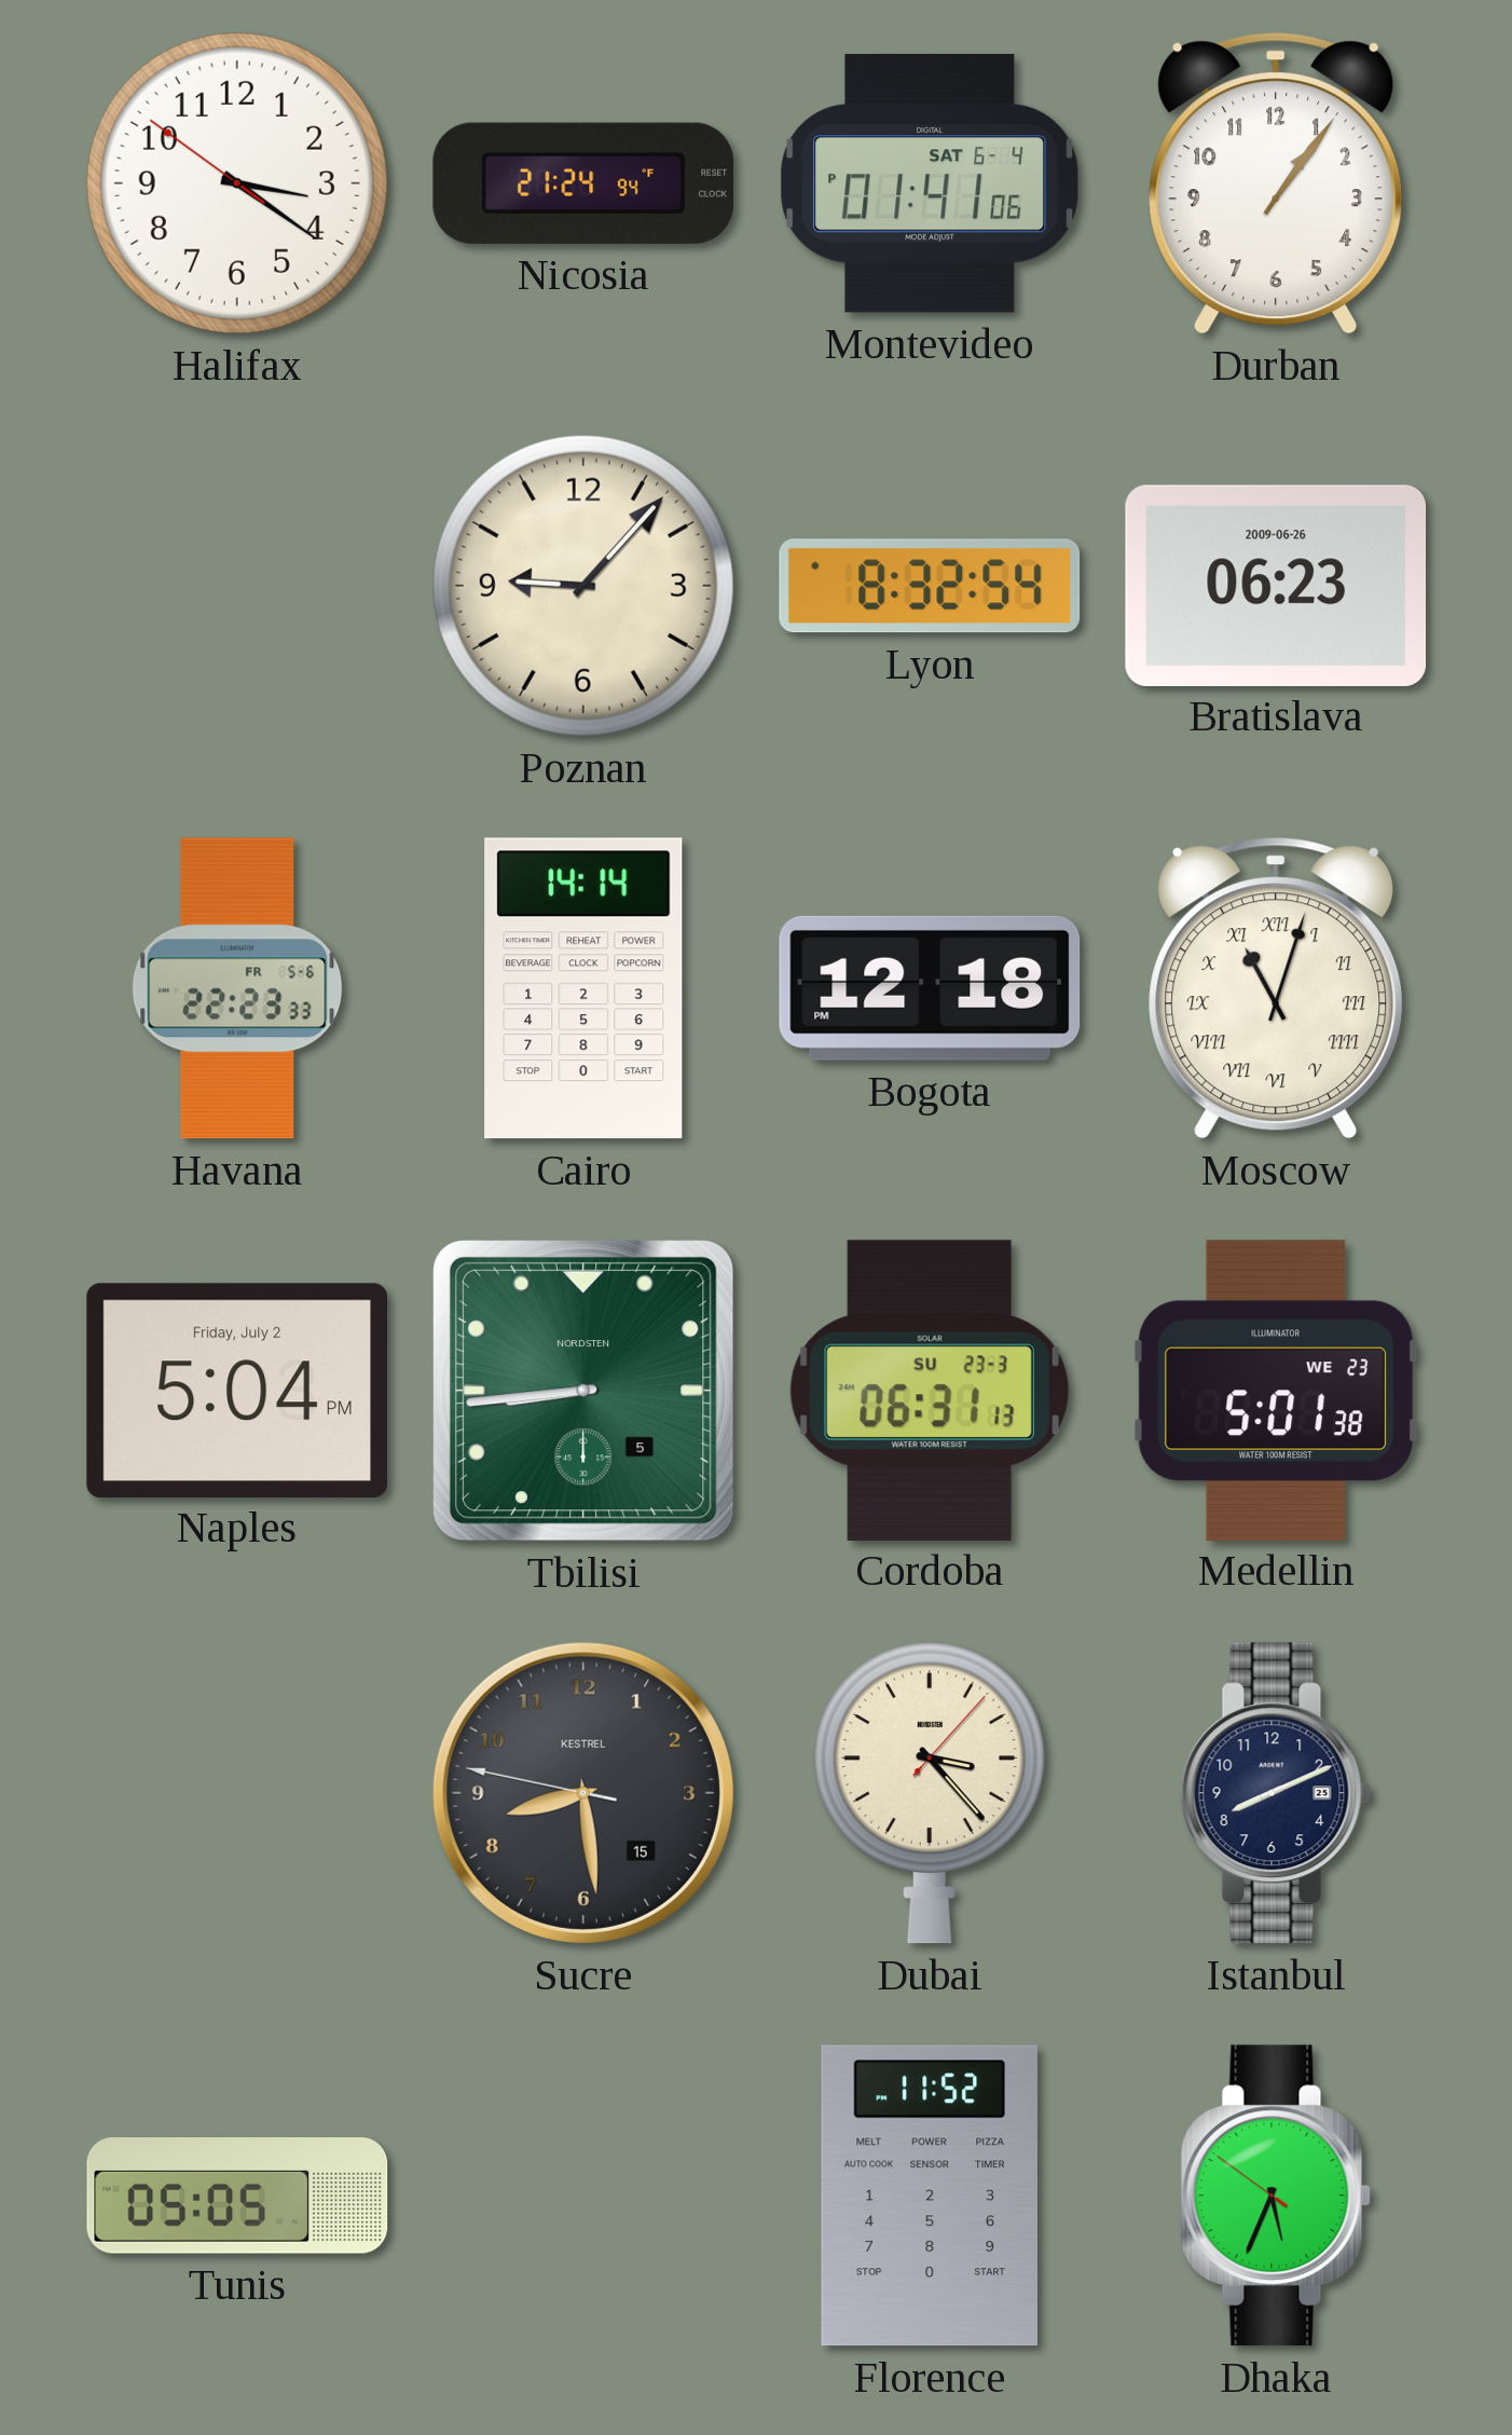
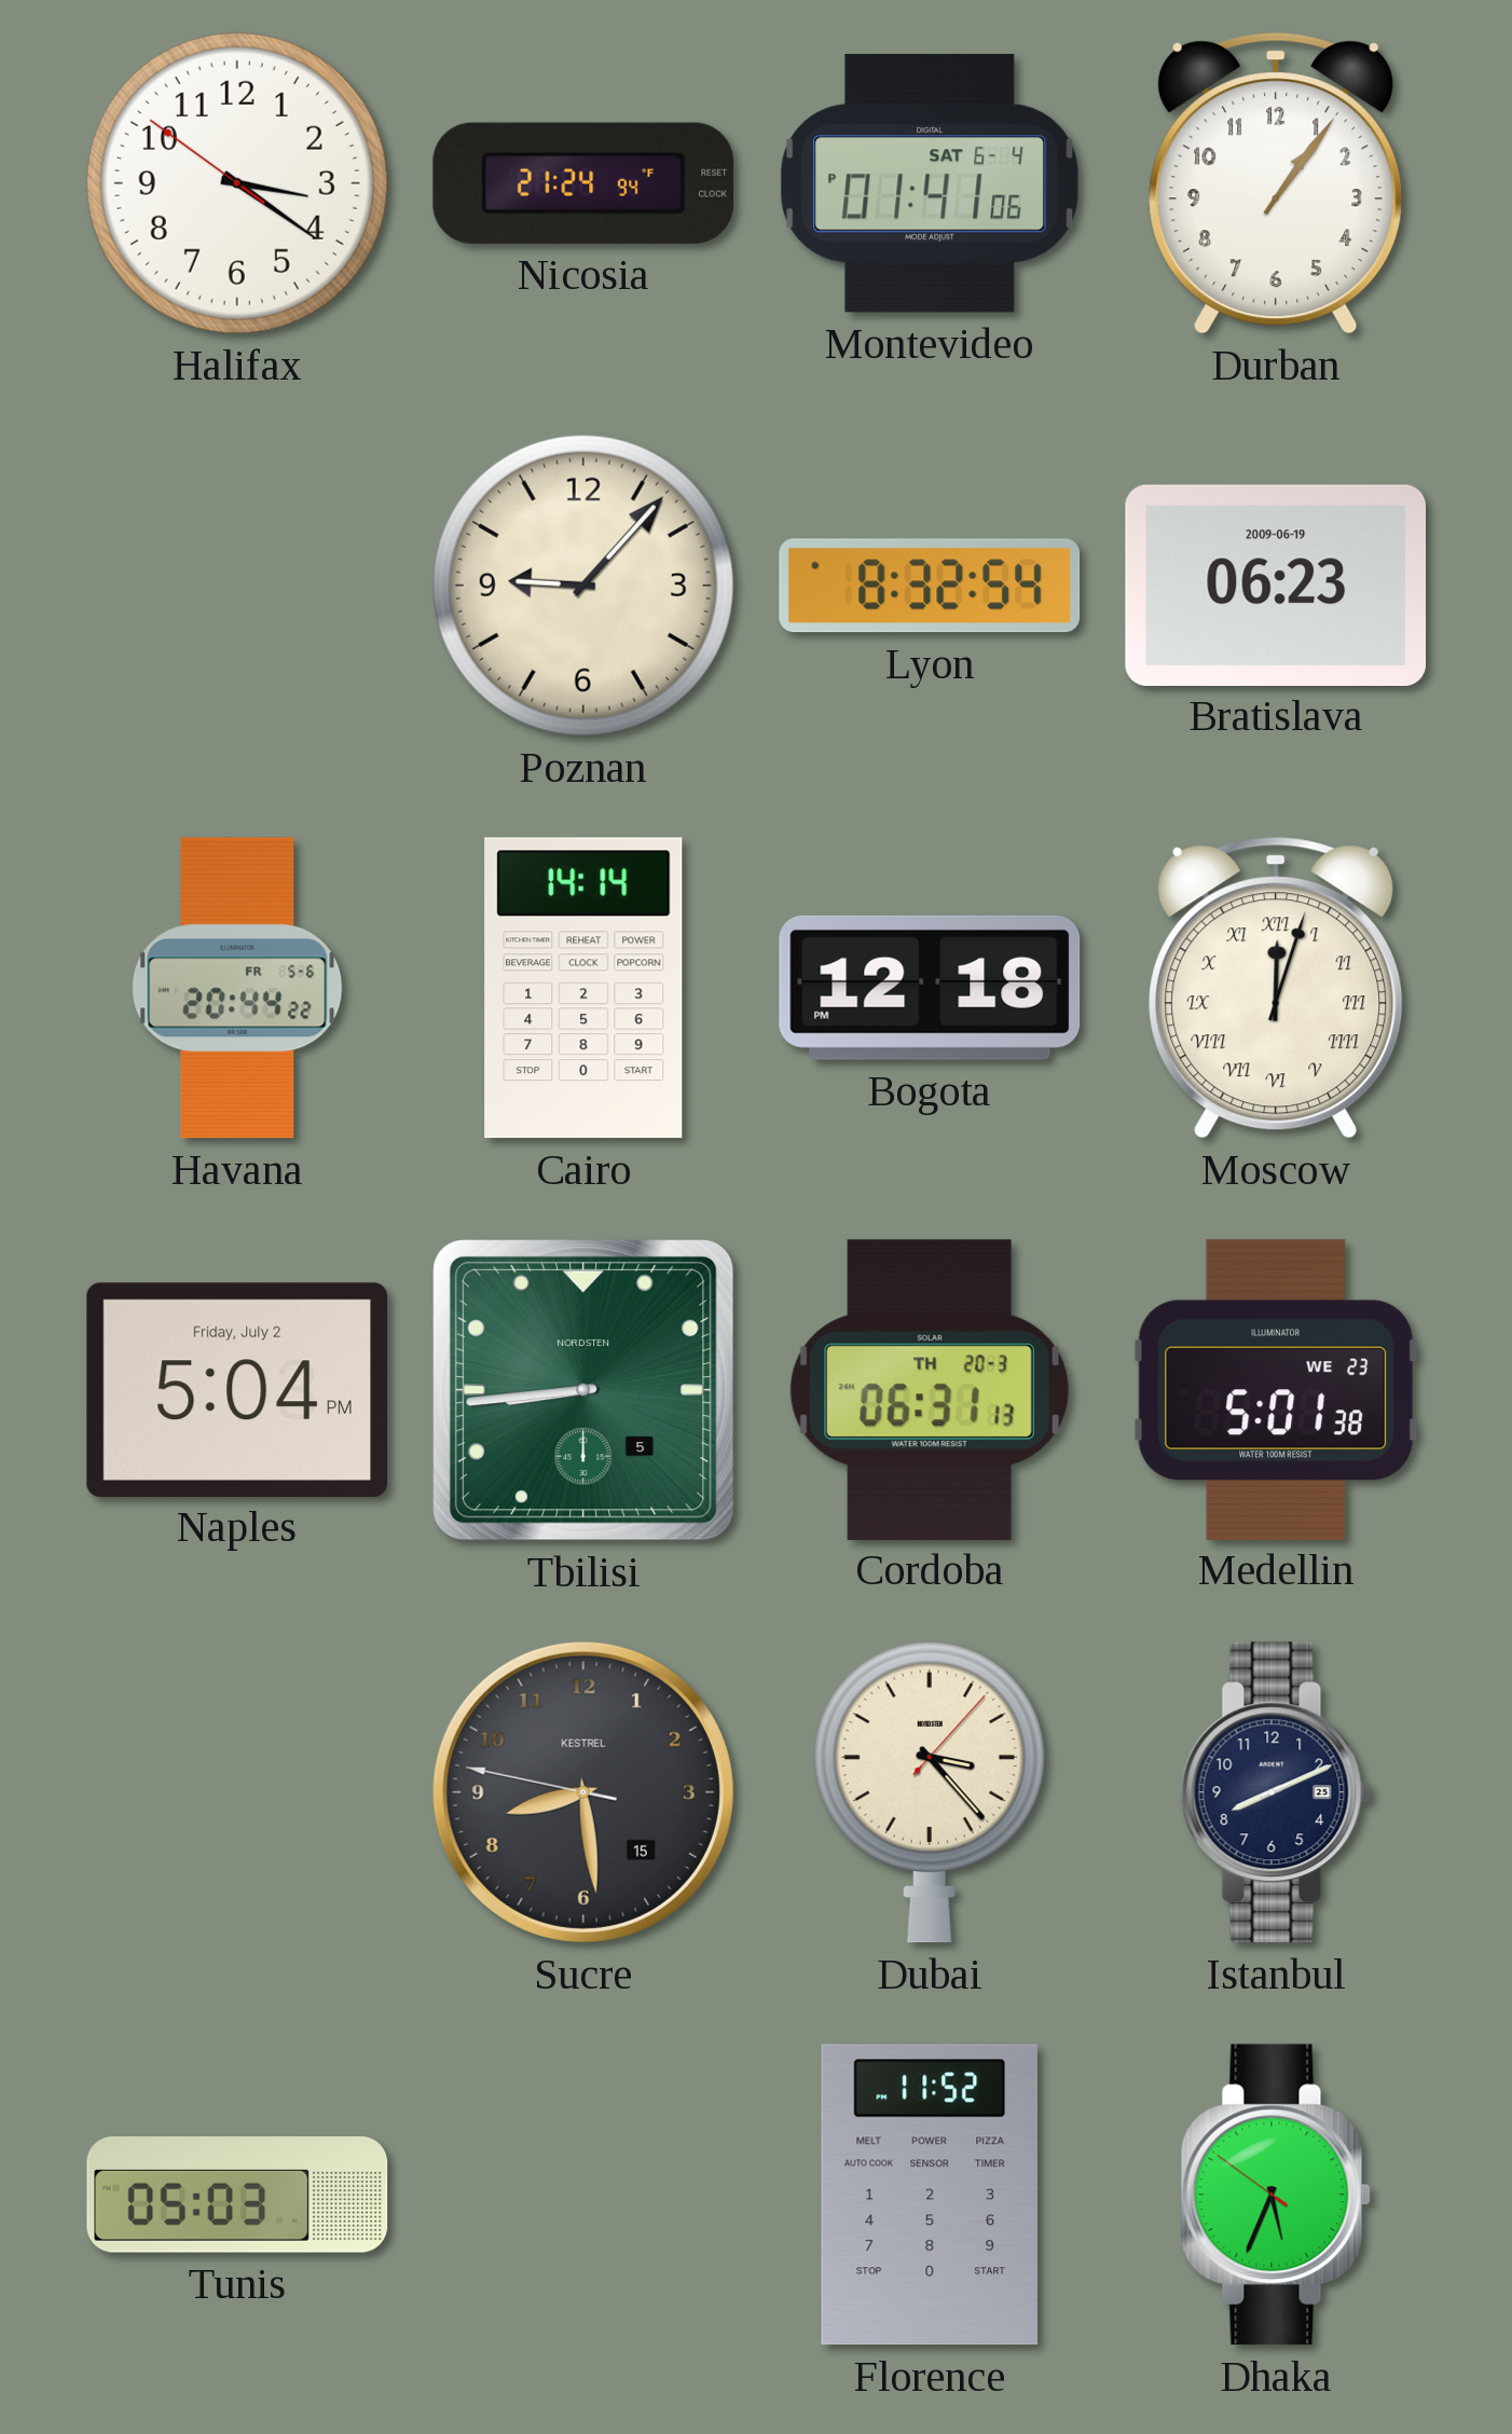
Bratislava date: 2009-06-26 -> 2009-06-19
Havana: 22:23 -> 20:44
Moscow: 11:03 -> 12:03
Cordoba date: SU 23-3 -> TH 20-3
Tunis: 05:05 -> 05:03
